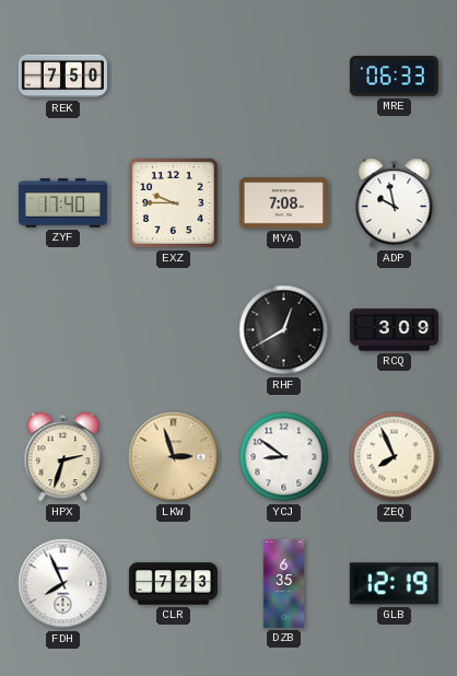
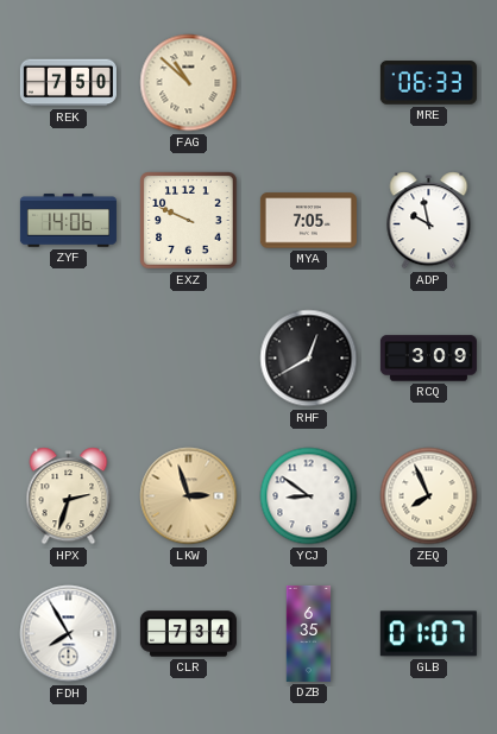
FAG: none -> 10:52
ZYF: 17:40 -> 14:06
EXZ: 9:45 -> 9:49
MYA: 7:08 -> 7:05
FDH: 7:56 -> 7:55
CLR: 7:23 -> 7:34
GLB: 12:19 -> 01:07
